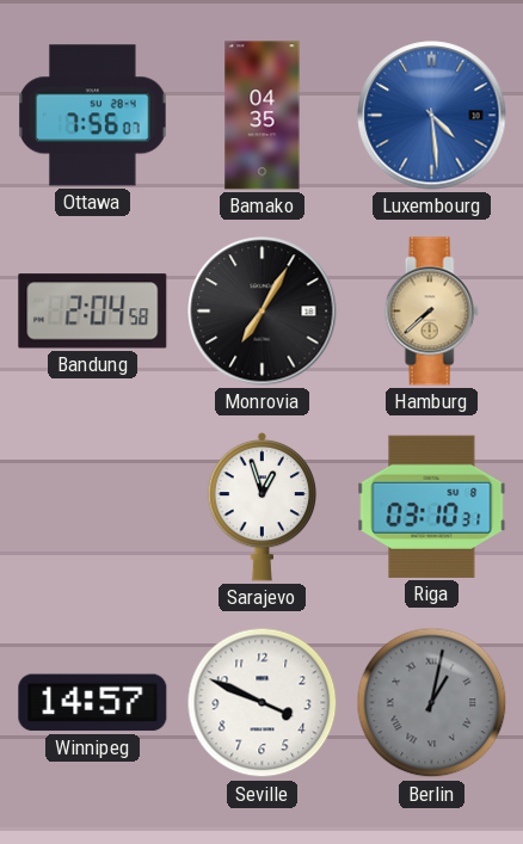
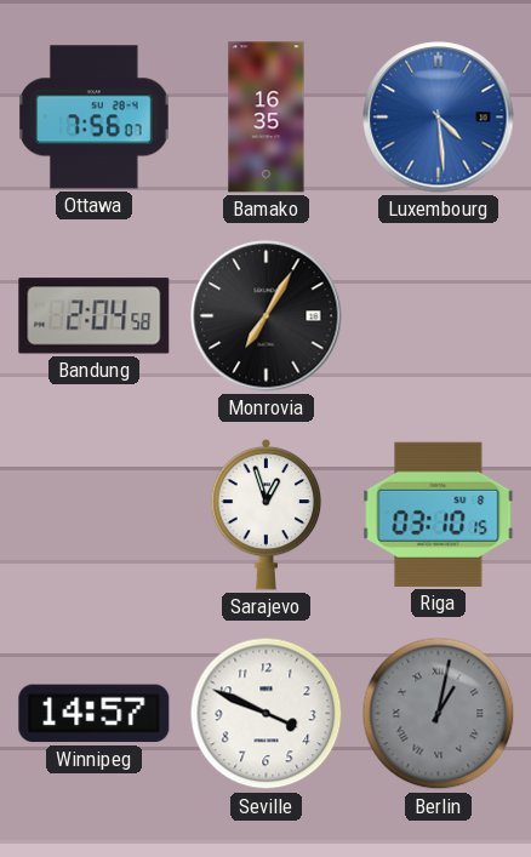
Bamako: 04:35 -> 16:35
Hamburg: 7:38 -> none
Riga: 03:10:31 -> 03:10:15
